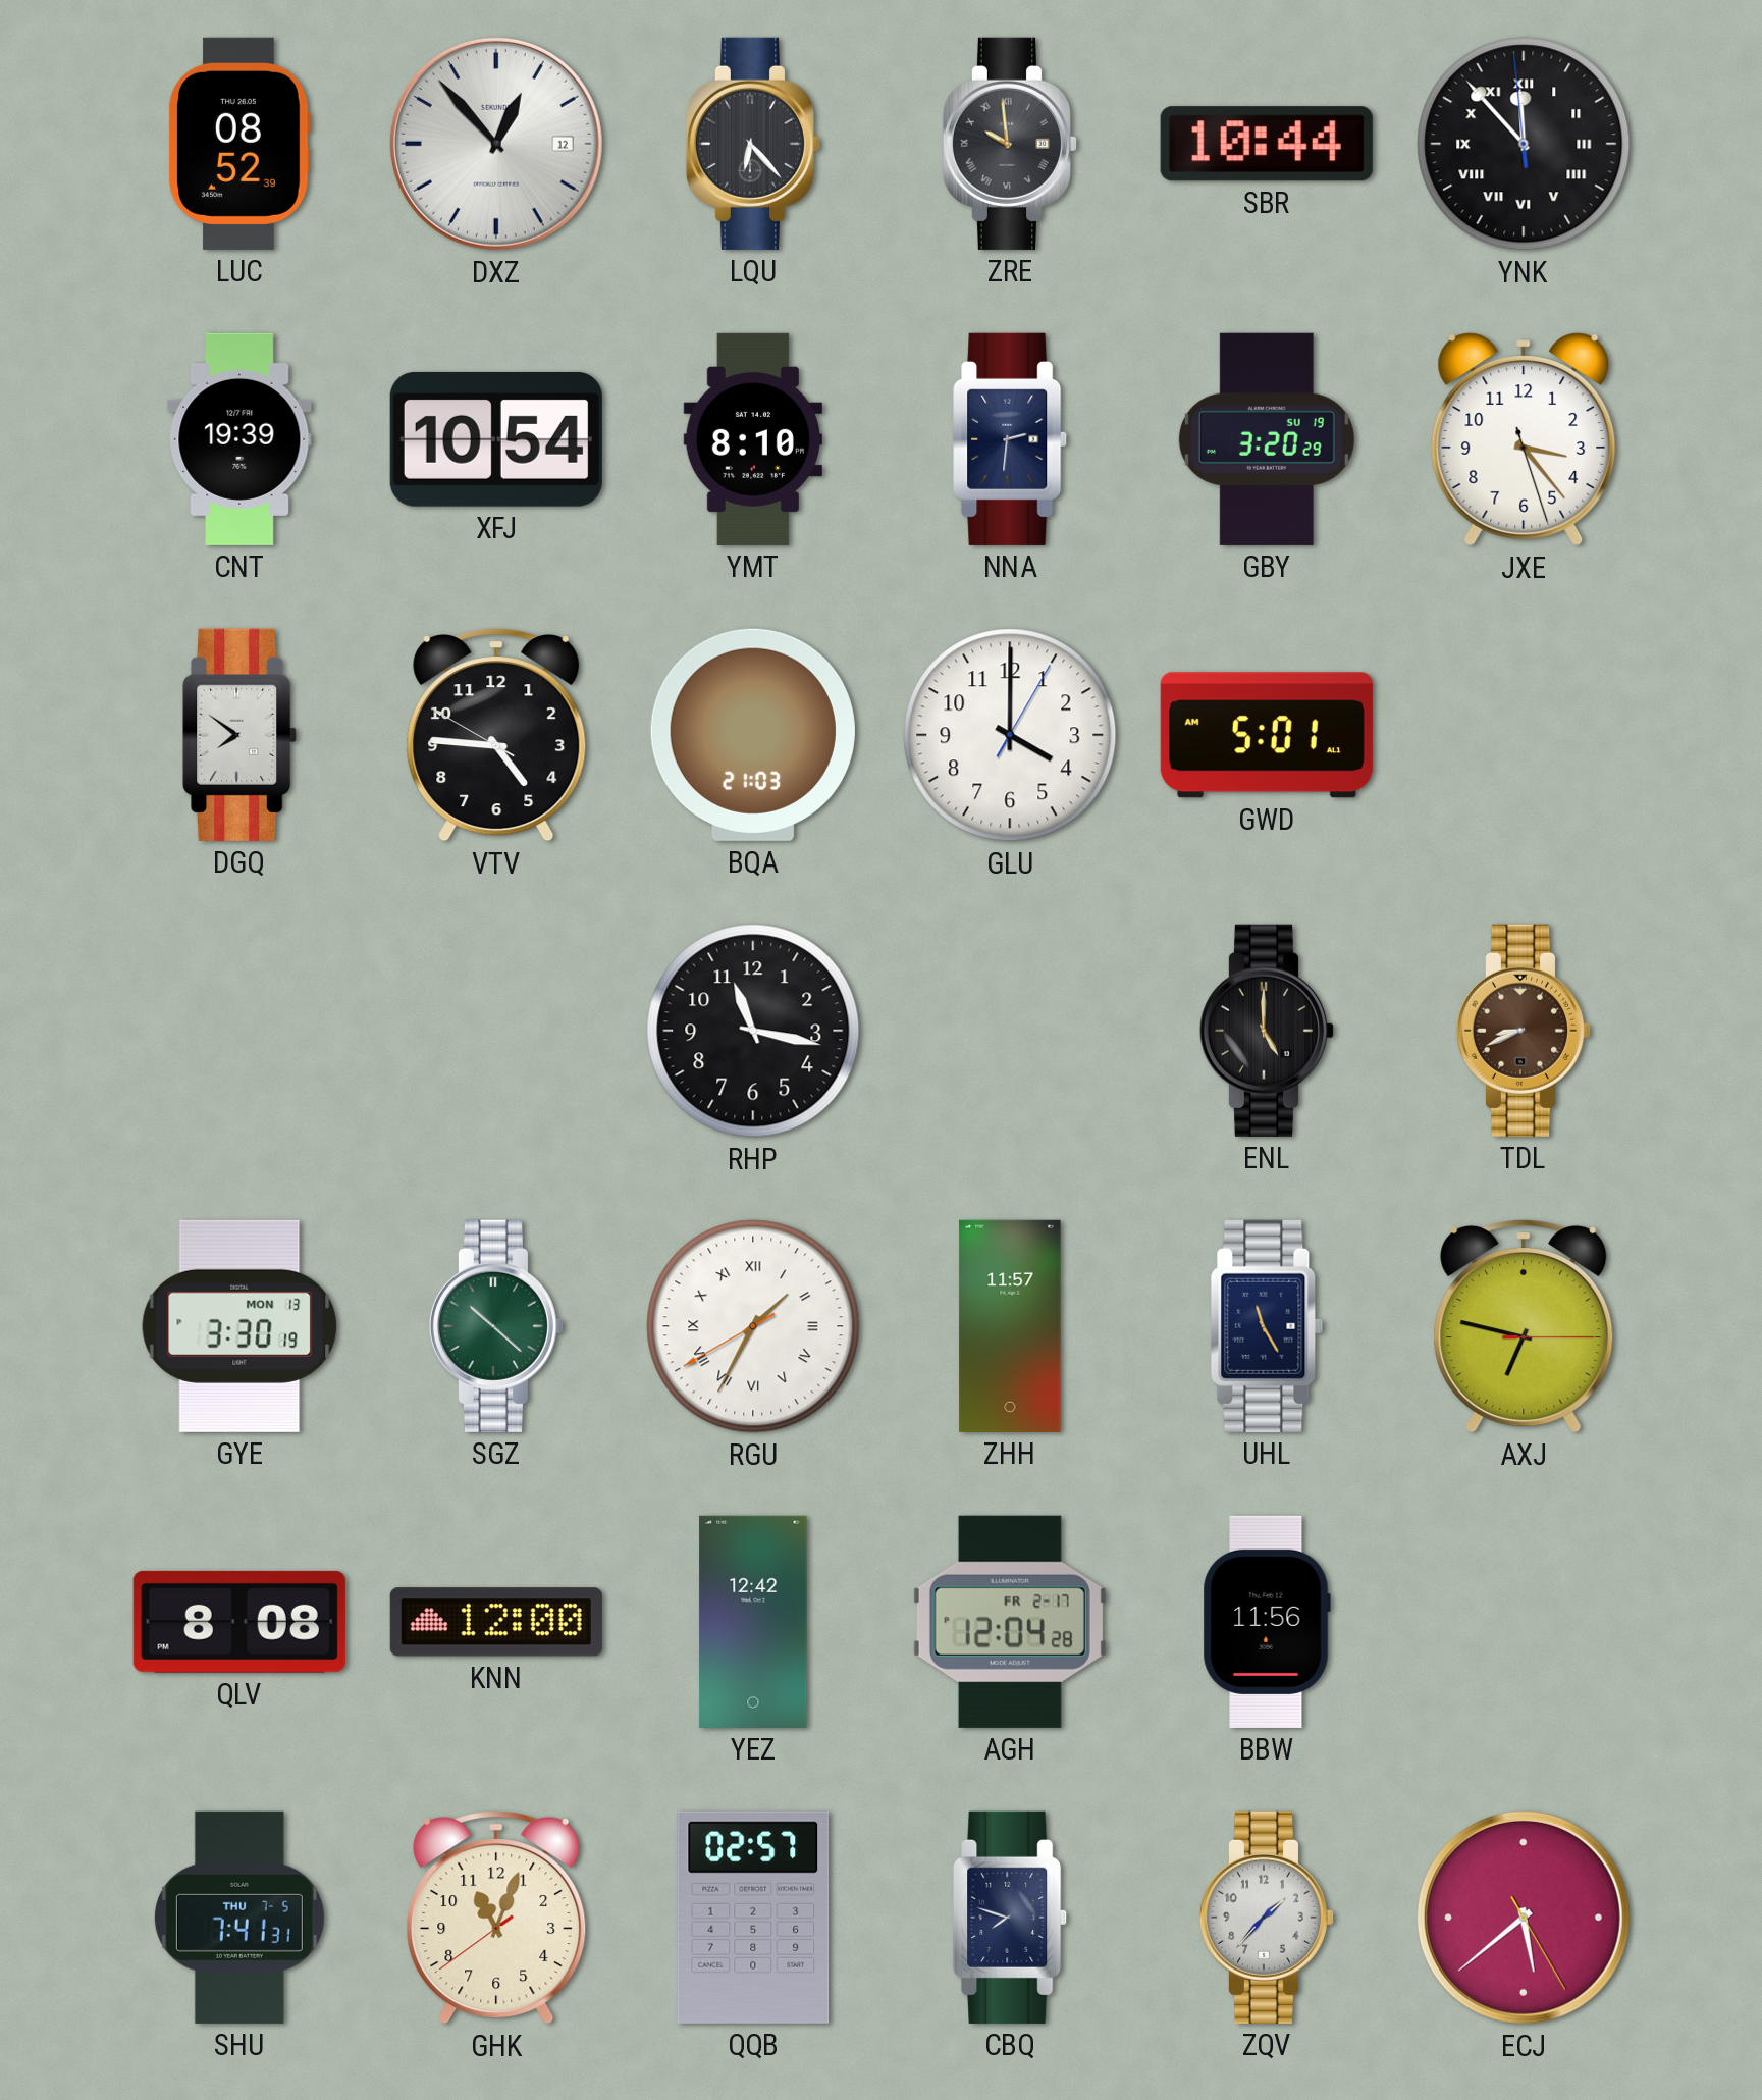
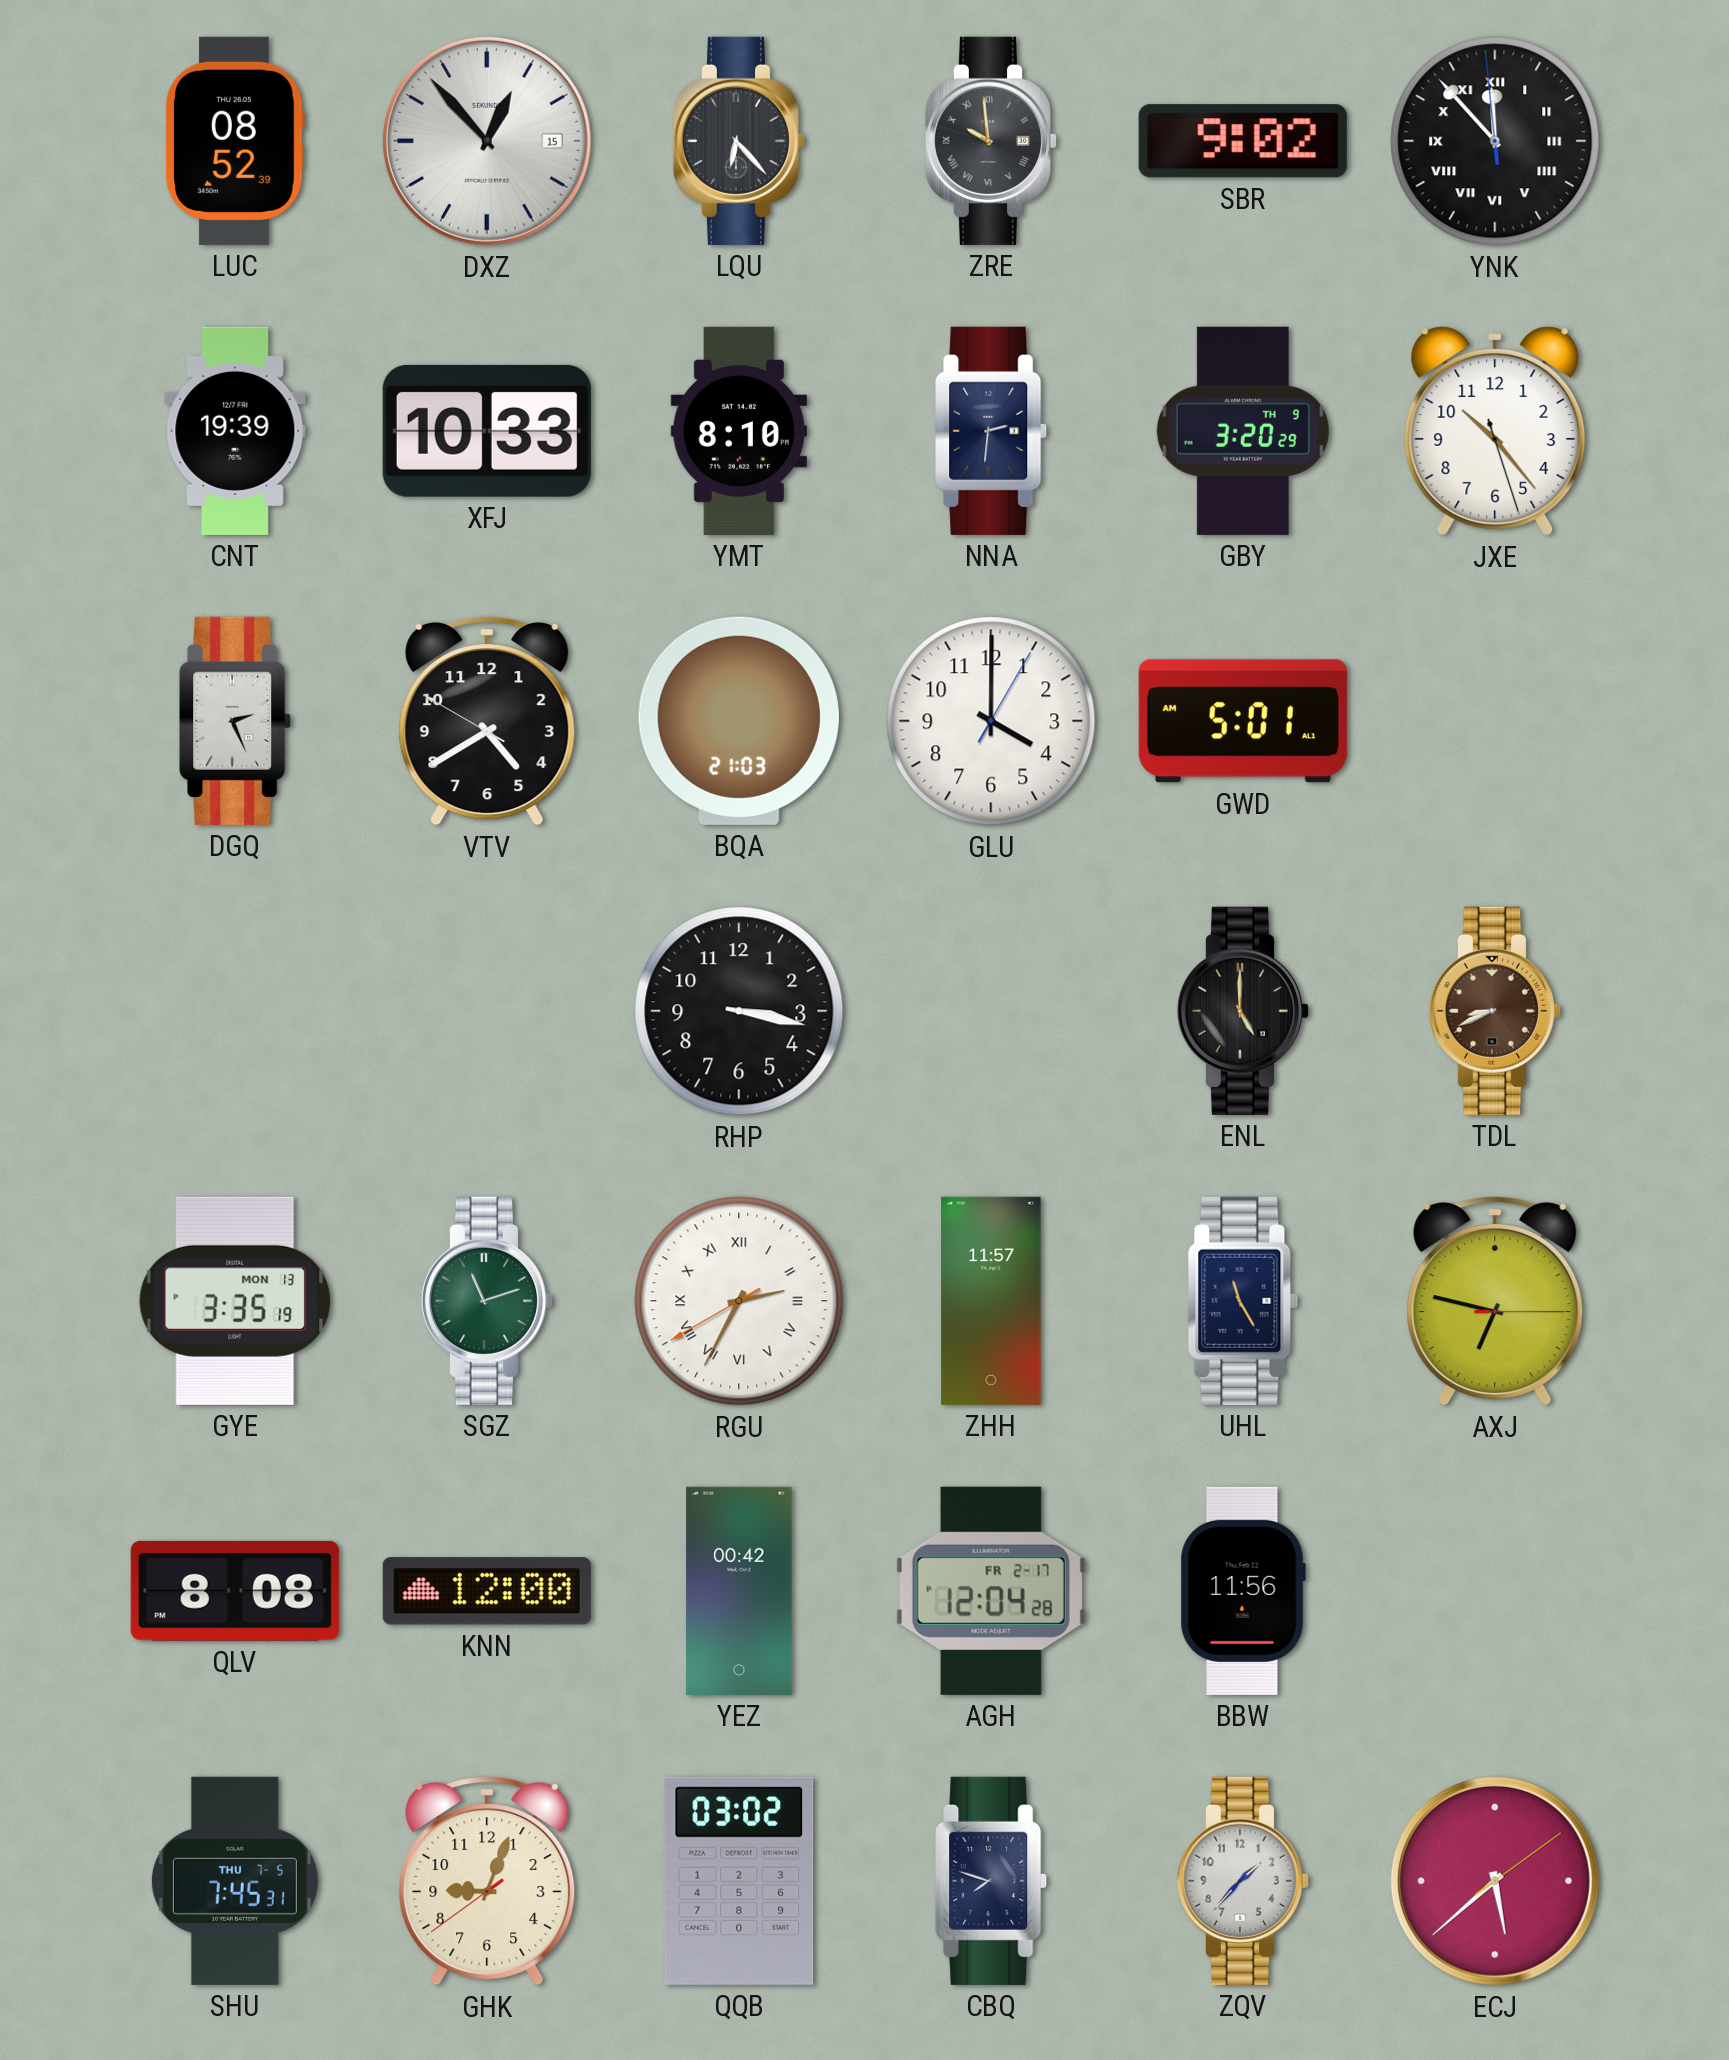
DXZ date: 12 -> 15
SBR: 10:44 -> 9:02
XFJ: 10:54 -> 10:33
GBY date: SU 19 -> TH 9
JXE: 3:23 -> 10:23
DGQ: 7:51 -> 2:26
VTV: 4:45 -> 4:39
RHP: 11:17 -> 3:17
GYE: 3:30 -> 3:35
SGZ: 10:22 -> 11:12
RGU: 1:34 -> 2:34
YEZ: 12:42 -> 00:42
SHU: 7:41 -> 7:45
GHK: 11:03 -> 9:03
QQB: 02:57 -> 03:02
ECJ: 5:38:25 -> 5:38:09
